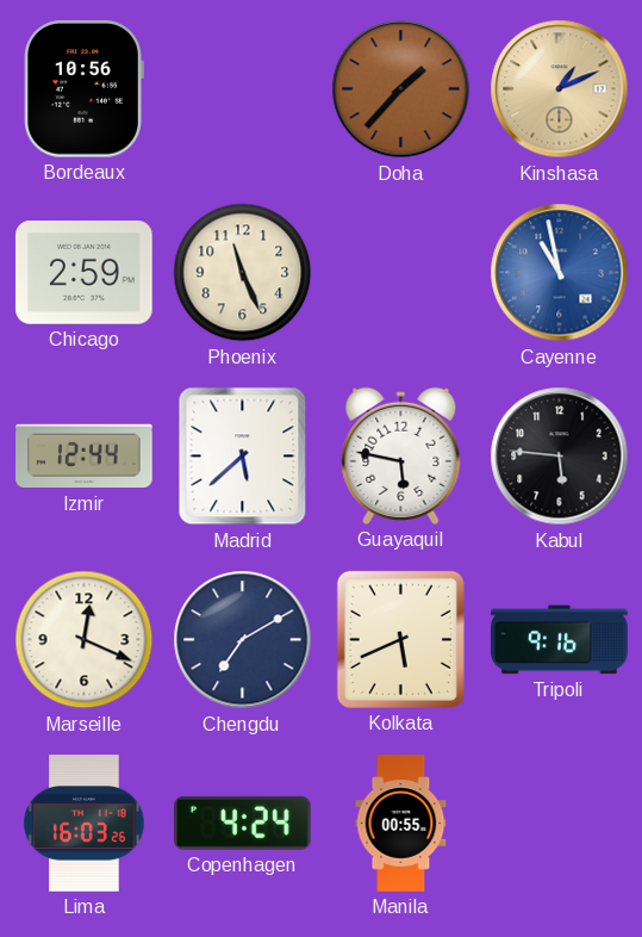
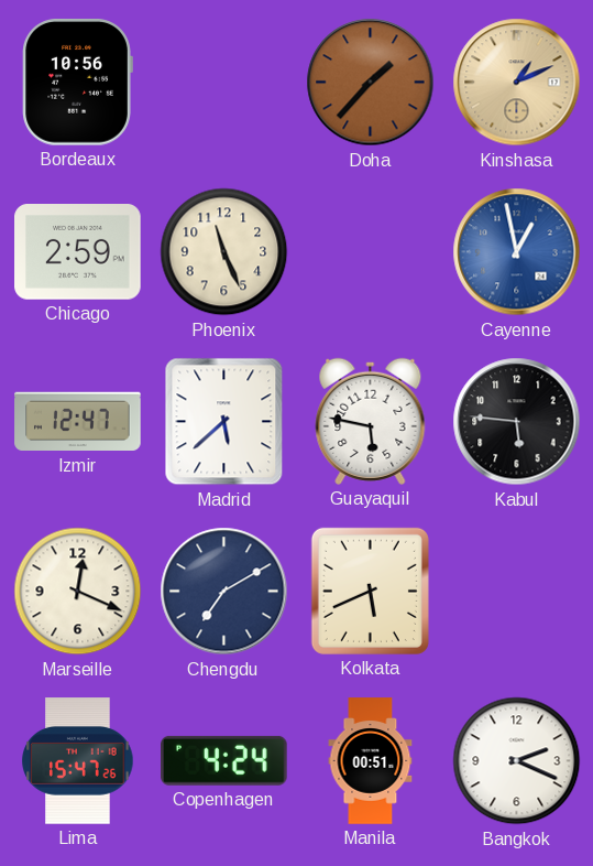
Cayenne: 10:58 -> 12:58
Izmir: 12:44 -> 12:47
Tripoli: 9:16 -> none
Lima: 16:03 -> 15:47
Manila: 00:55 -> 00:51
Bangkok: none -> 2:19
